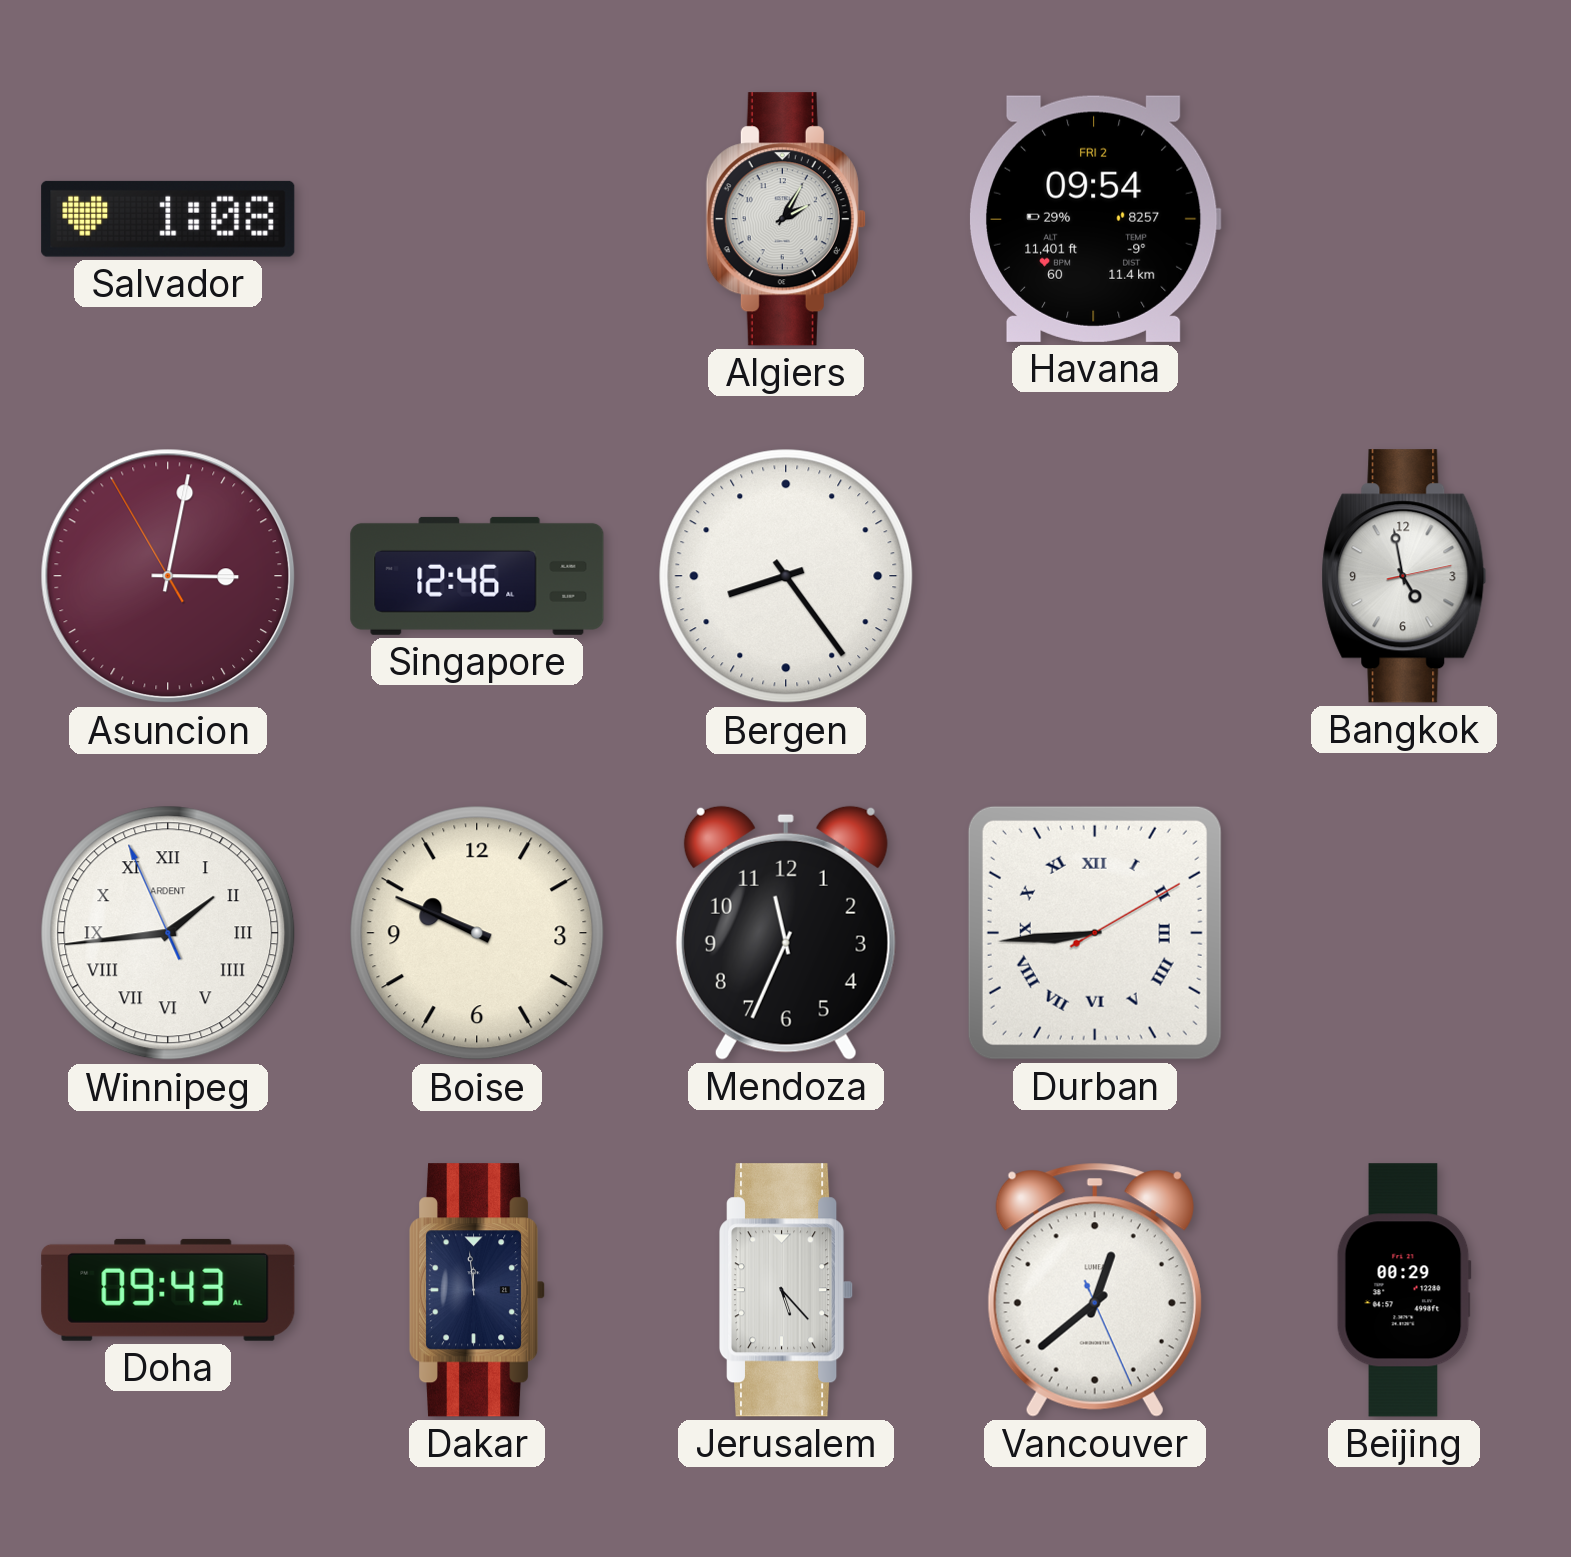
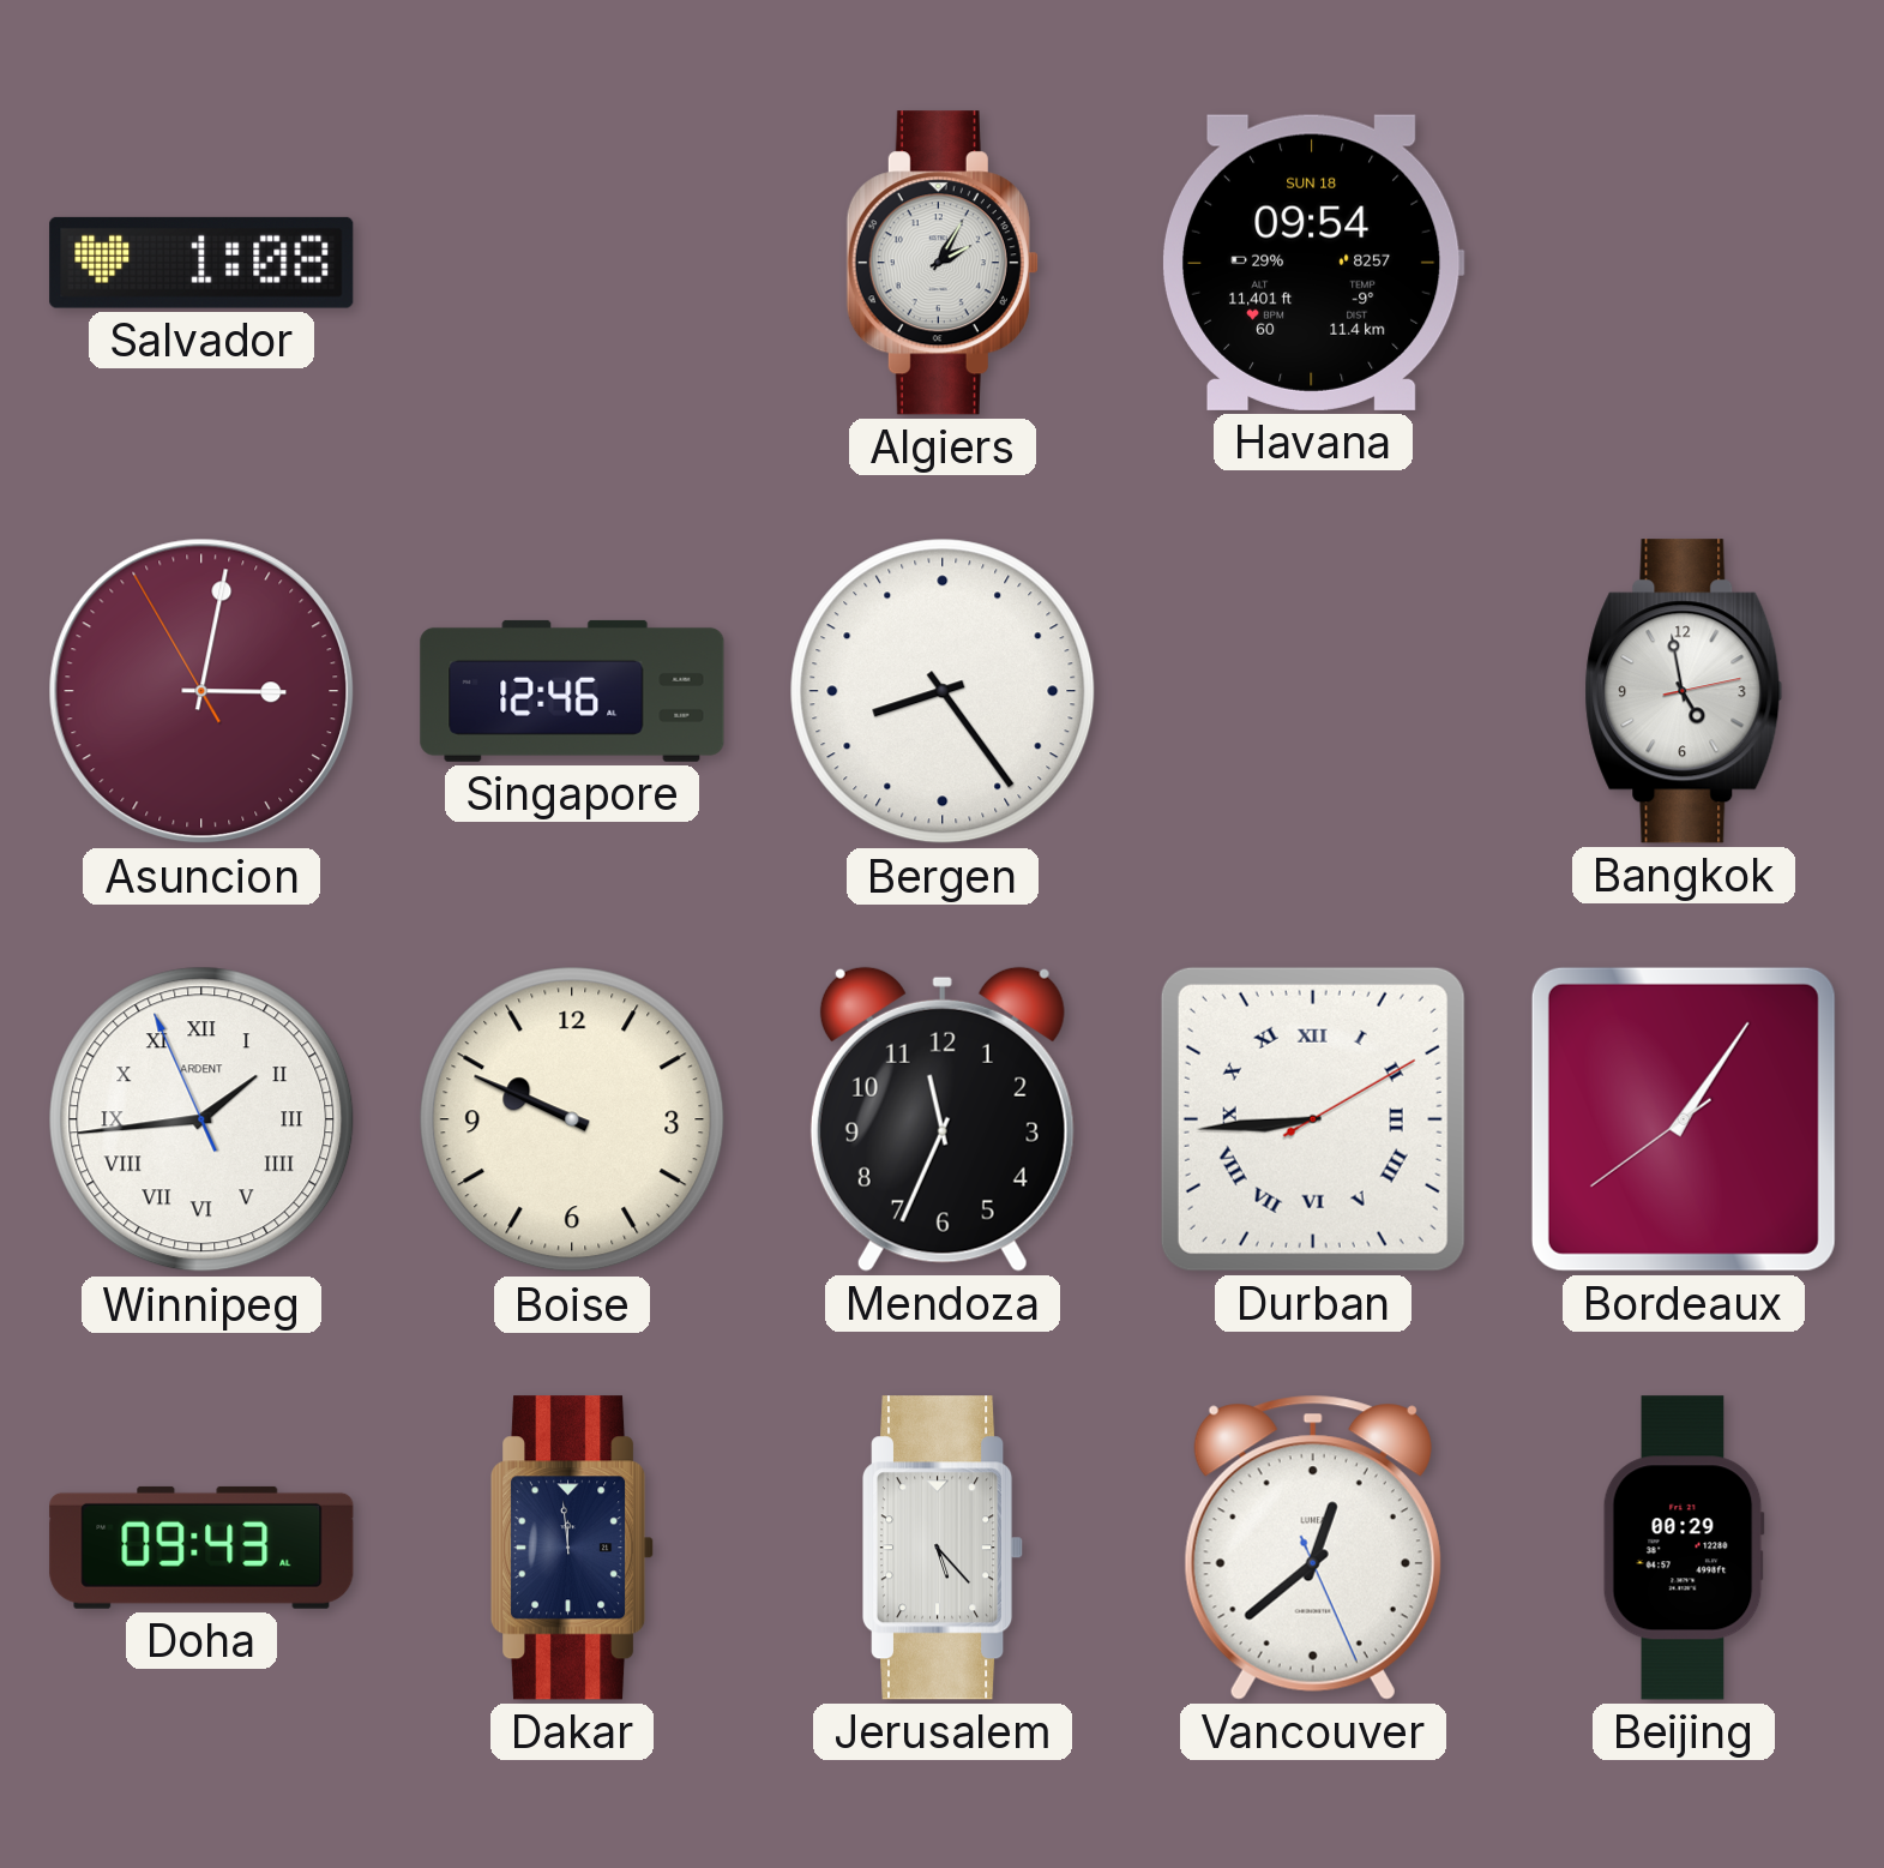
Havana date: FRI 2 -> SUN 18
Bordeaux: none -> 1:05
